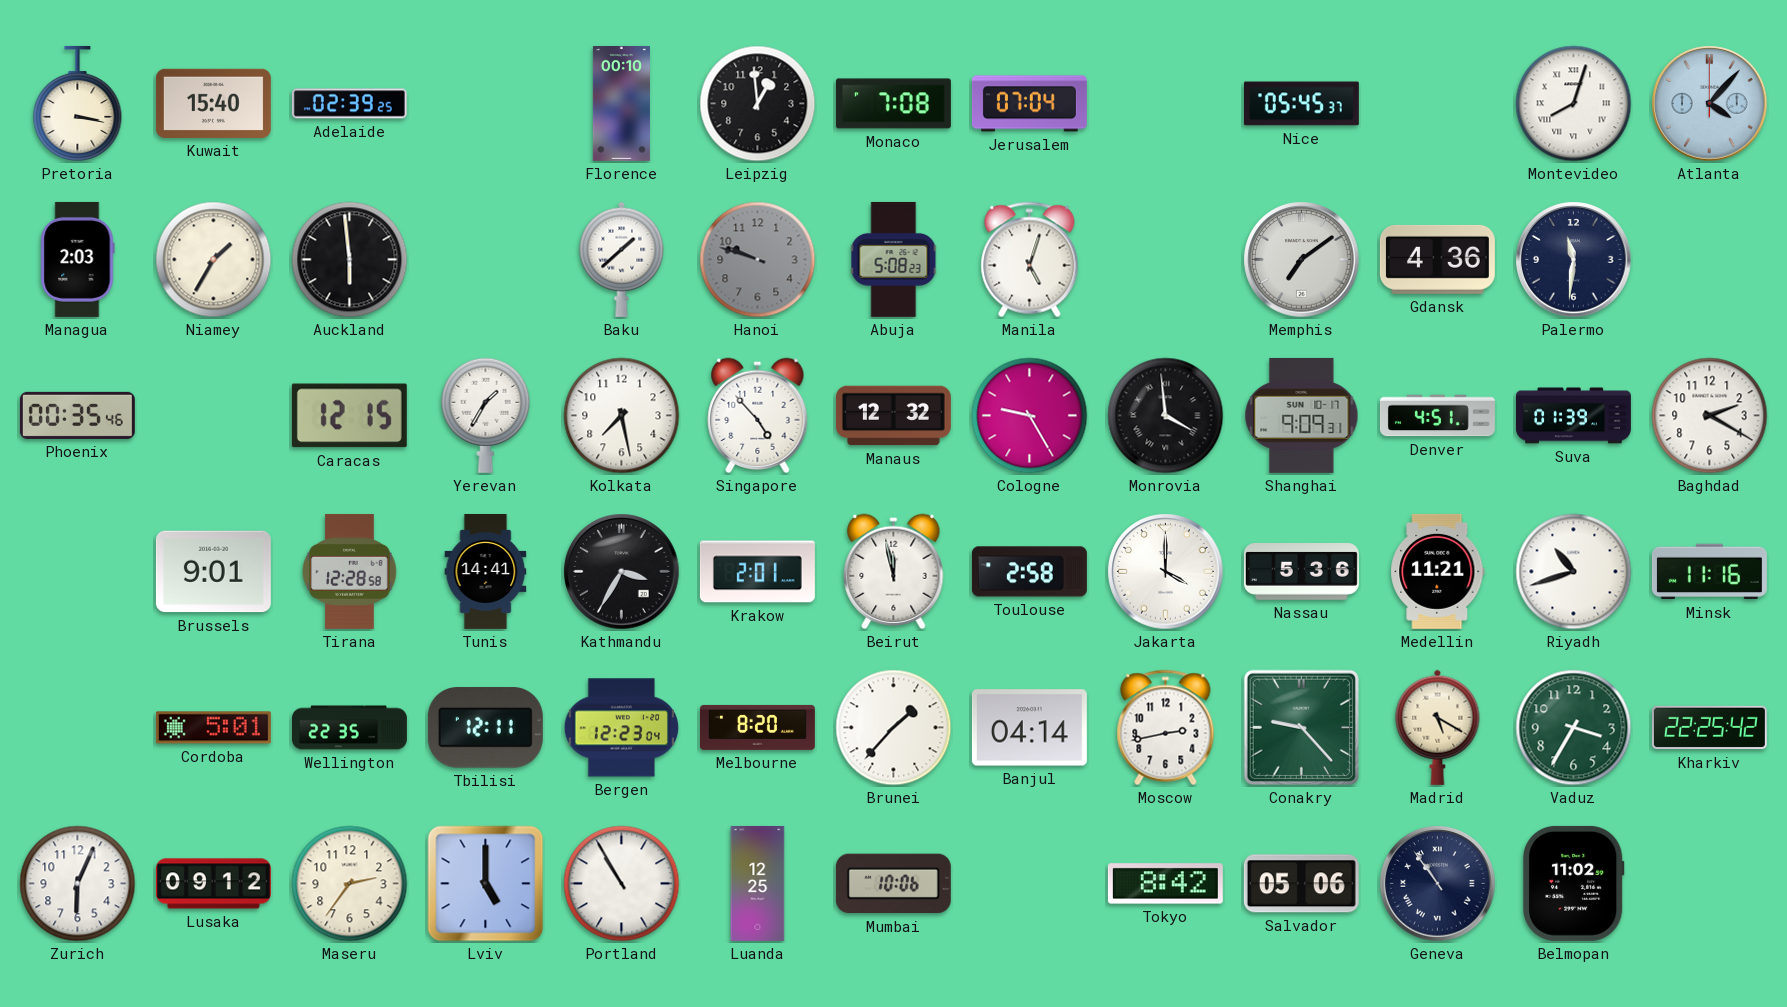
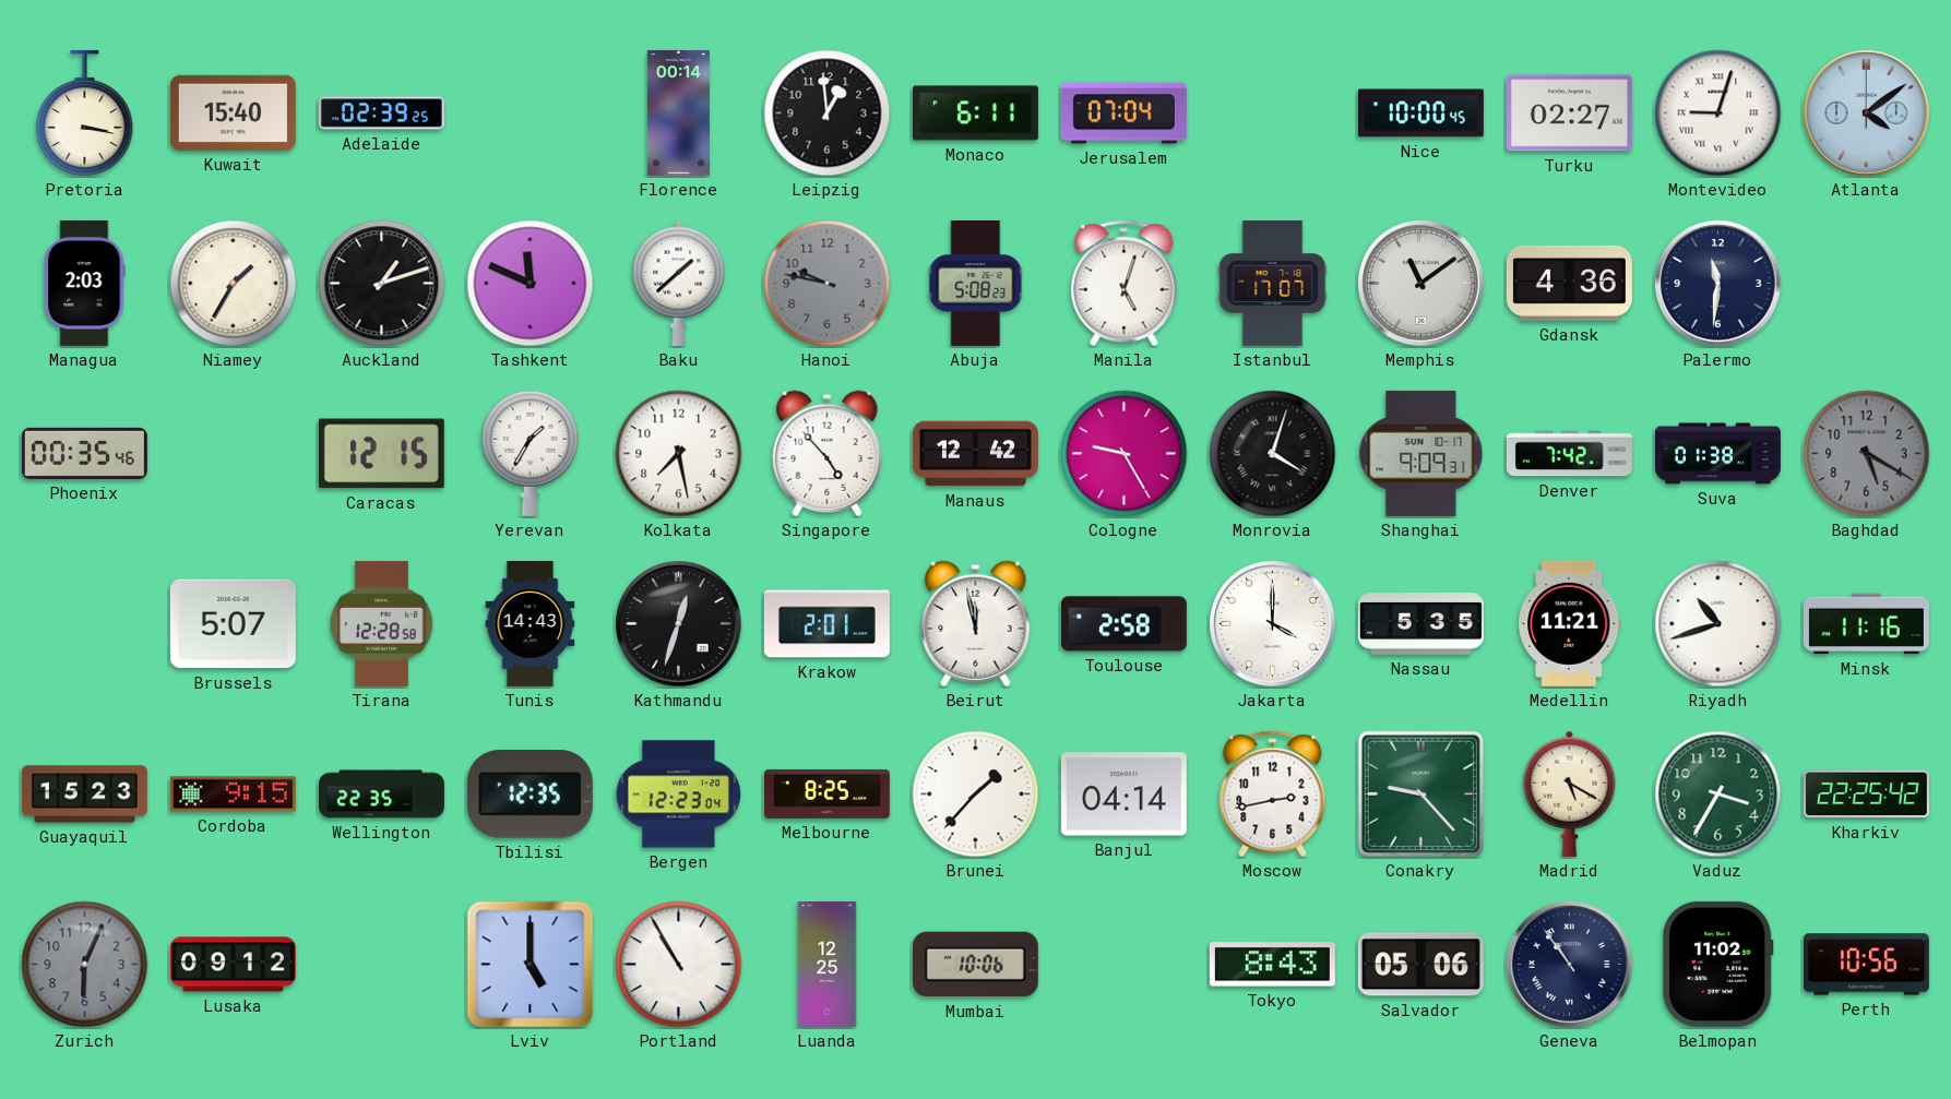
Florence: 00:10 -> 00:14
Monaco: 7:08 -> 6:11
Nice: 05:45 -> 10:00
Turku: none -> 02:27
Montevideo: 8:03 -> 9:03
Atlanta: 4:07 -> 4:09
Auckland: 5:59 -> 1:12
Tashkent: none -> 11:49
Hanoi: 9:48 -> 9:47
Istanbul: none -> 17:07
Memphis: 7:09 -> 11:09
Manaus: 12:32 -> 12:42
Monrovia: 3:59 -> 4:03
Denver: 4:51 -> 7:42
Suva: 01:39 -> 01:38
Baghdad: 2:20 -> 5:20
Baghdad dial: white -> grey
Brussels: 9:01 -> 5:07
Tunis: 14:41 -> 14:43
Kathmandu: 3:35 -> 12:33
Nassau: 5:36 -> 5:35
Guayaquil: none -> 15:23
Cordoba: 5:01 -> 9:15
Tbilisi: 12:11 -> 12:35
Melbourne: 8:20 -> 8:25
Zurich dial: white -> grey
Maseru: 2:36 -> none
Tokyo: 8:42 -> 8:43
Perth: none -> 10:56
